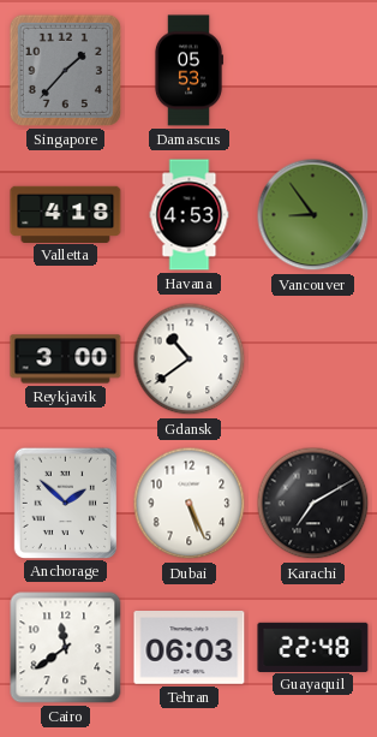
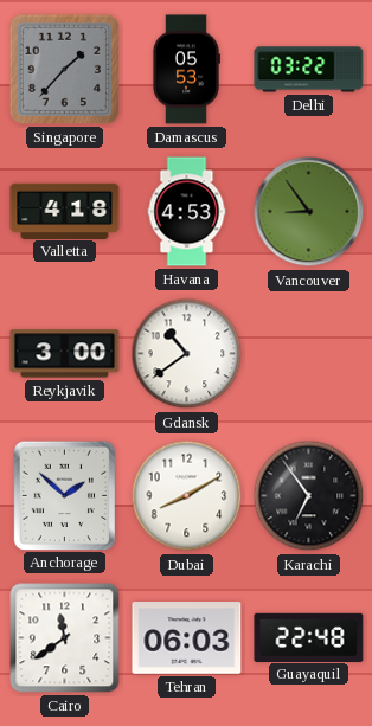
Delhi: none -> 03:22
Dubai: 5:26 -> 8:10
Karachi: 7:10 -> 6:54
